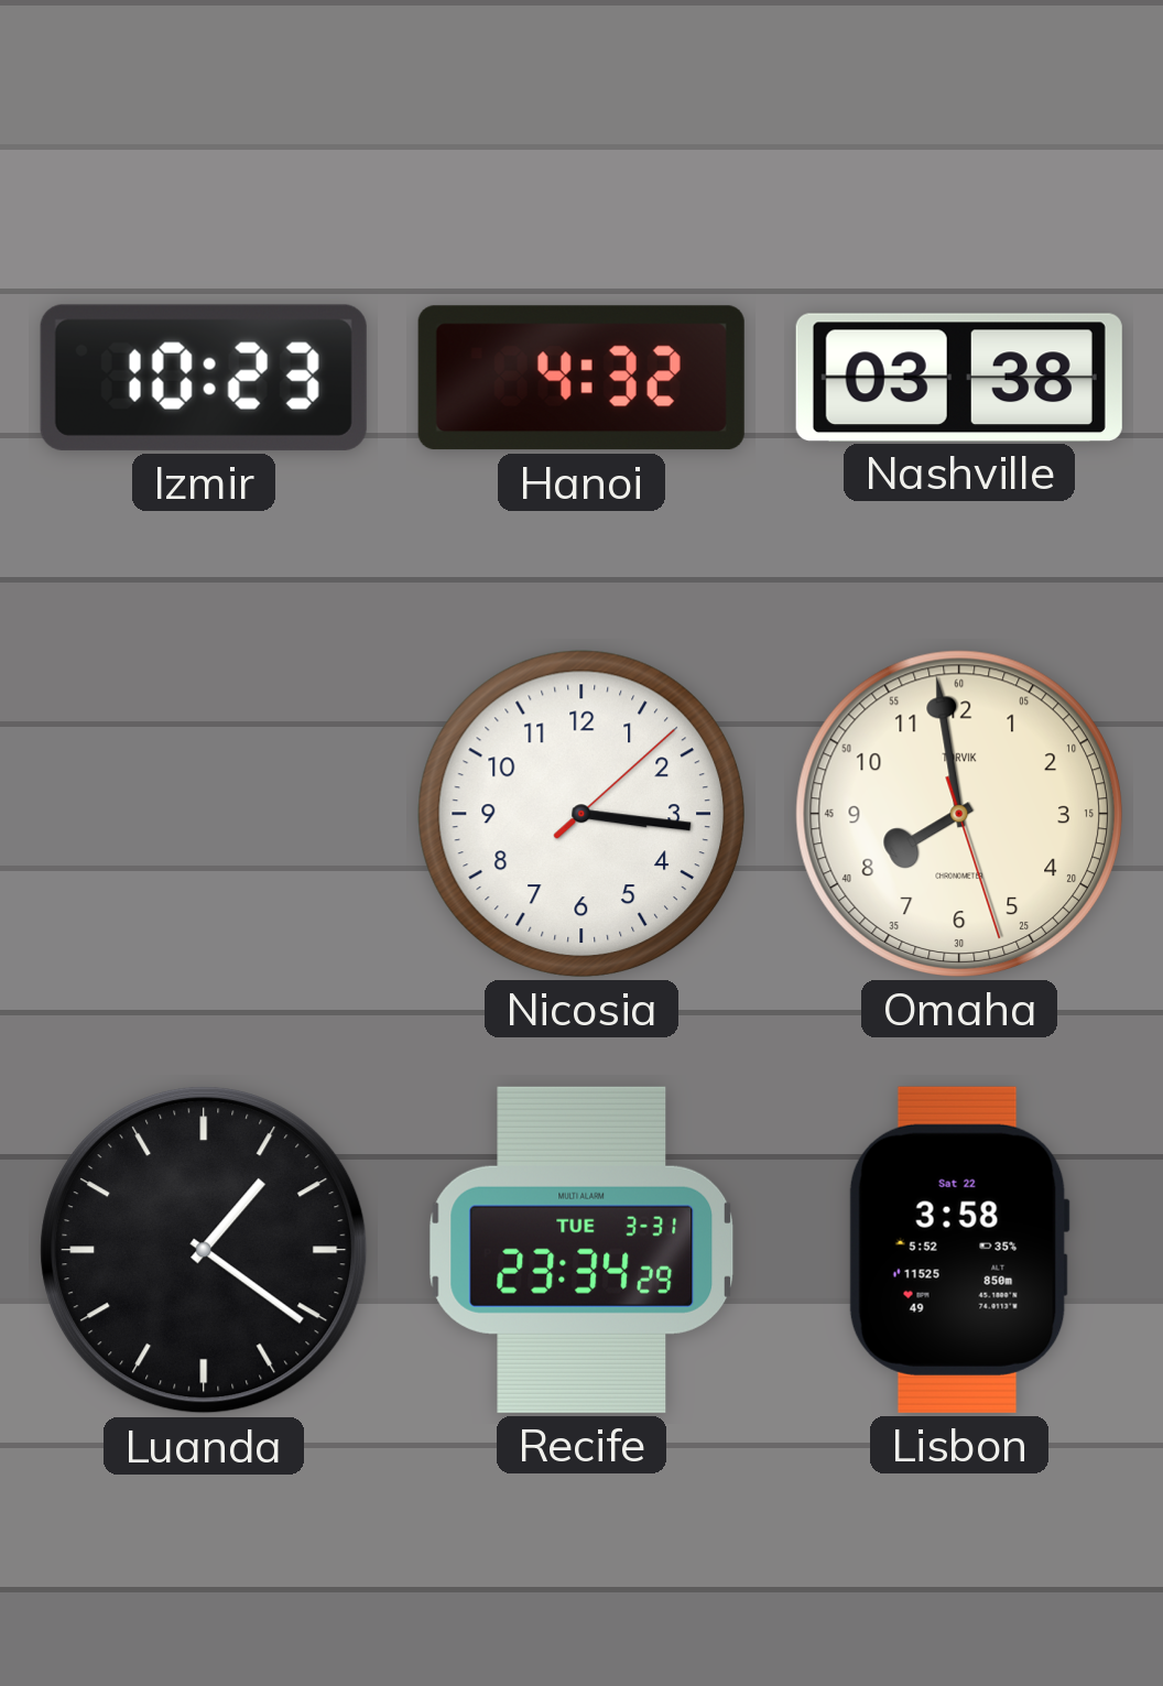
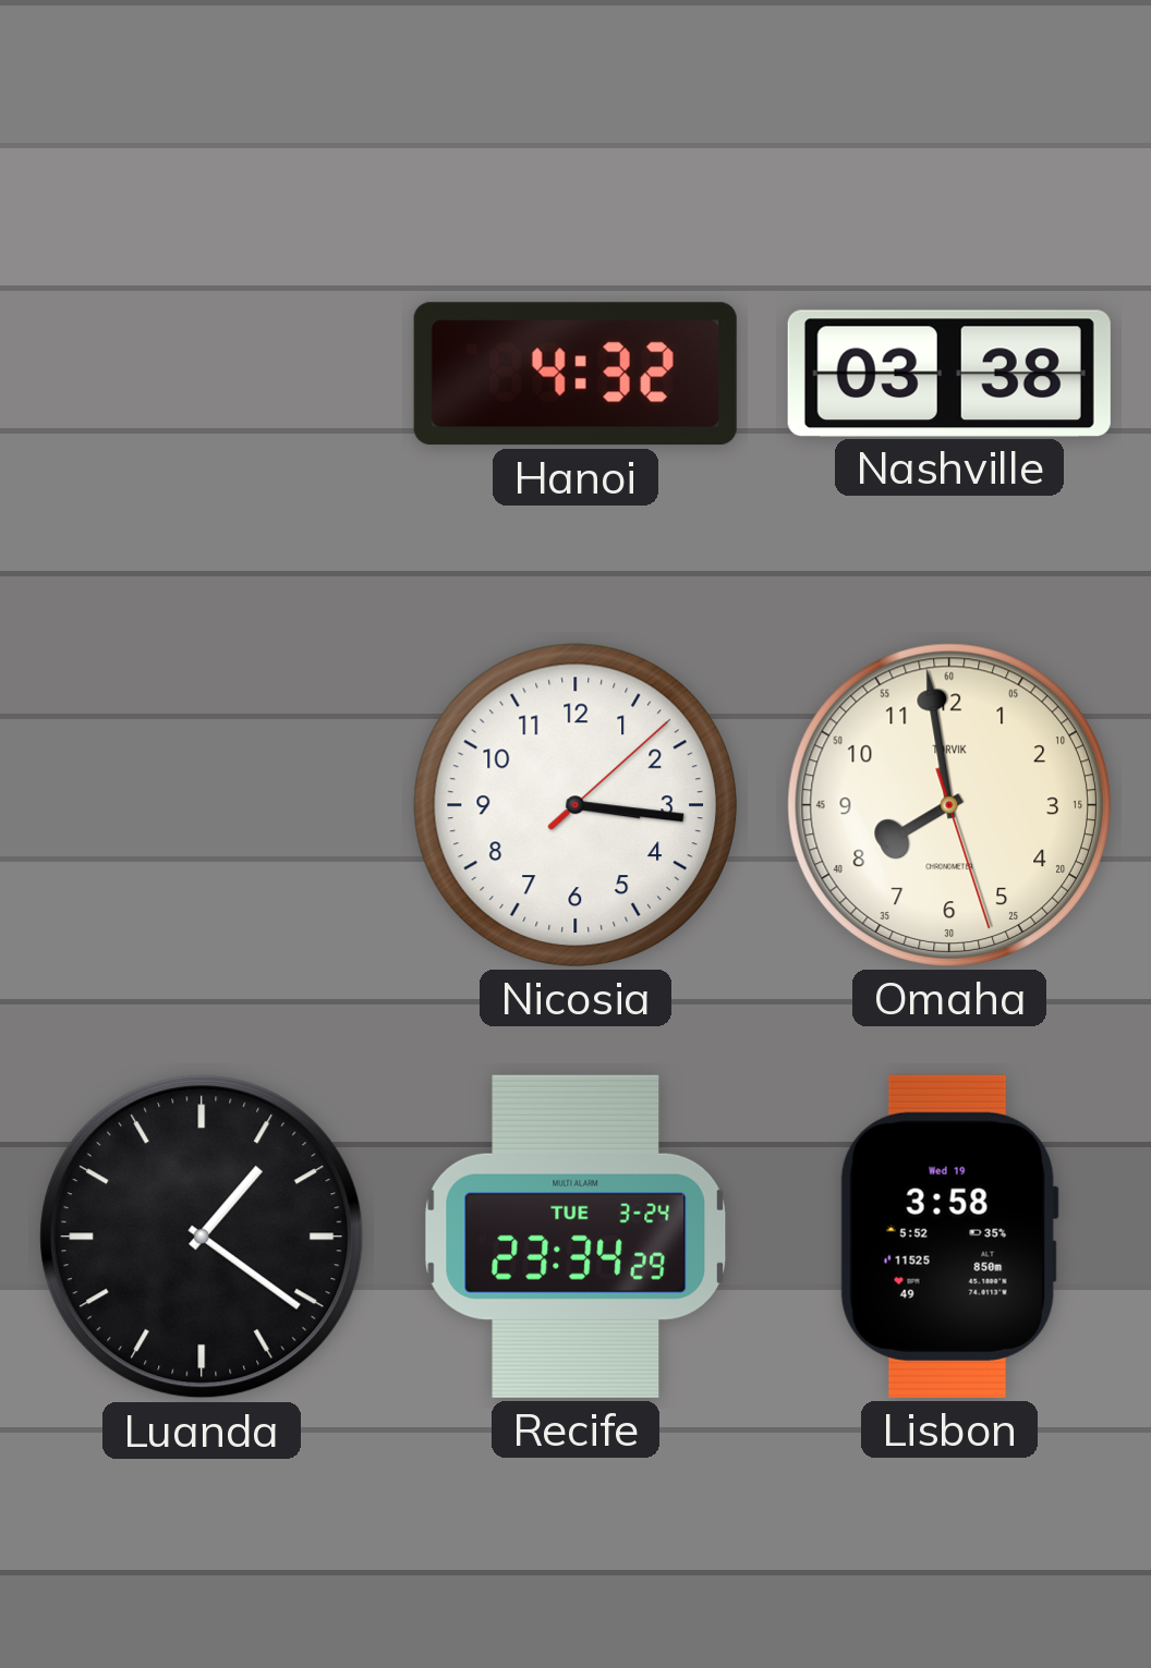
Izmir: 10:23 -> none
Recife date: TUE 3-31 -> TUE 3-24
Lisbon date: Sat 22 -> Wed 19
